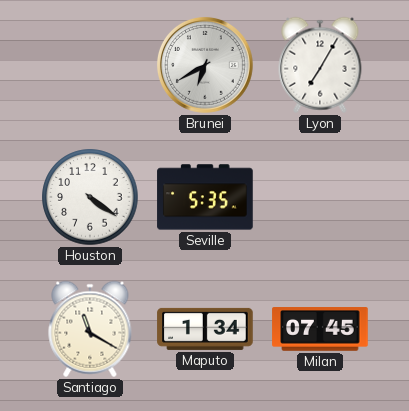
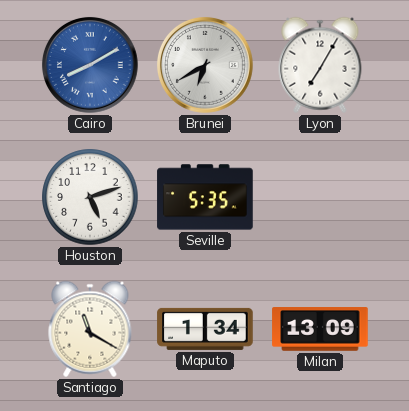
Cairo: none -> 8:10
Houston: 4:21 -> 5:12
Milan: 07:45 -> 13:09
